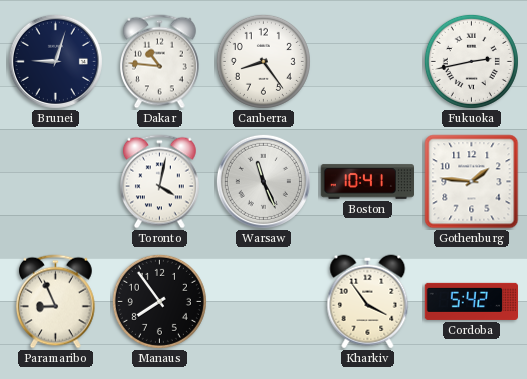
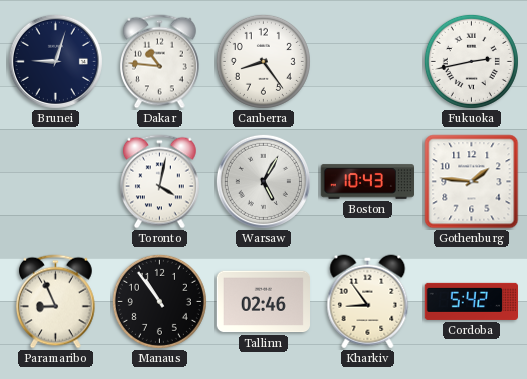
Warsaw: 11:26 -> 5:05
Boston: 10:41 -> 10:43
Manaus: 7:54 -> 10:54
Tallinn: none -> 02:46
Kharkiv: 3:54 -> 8:54
